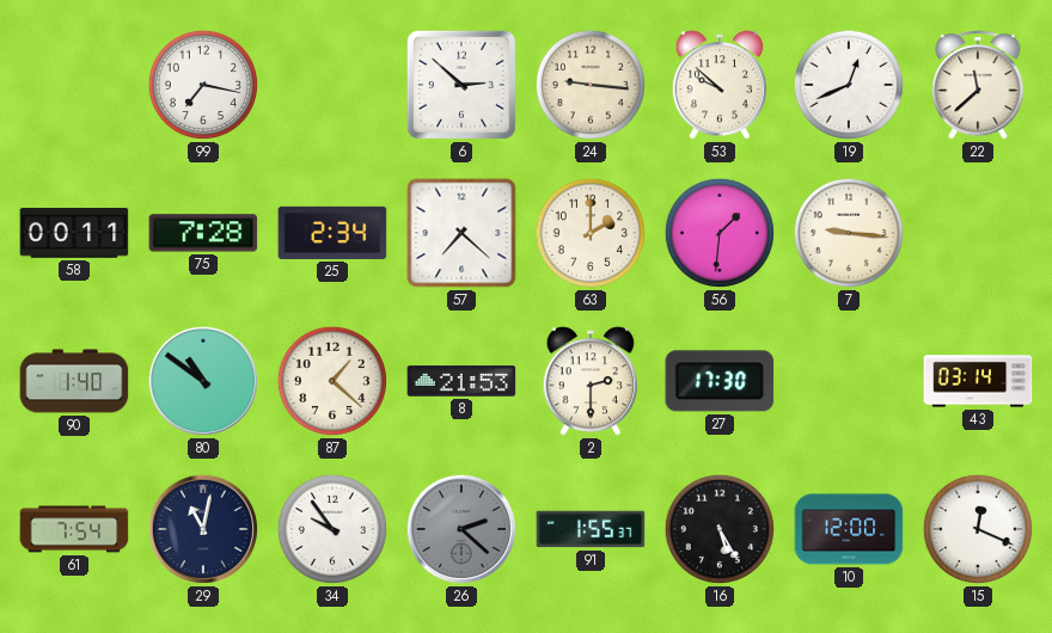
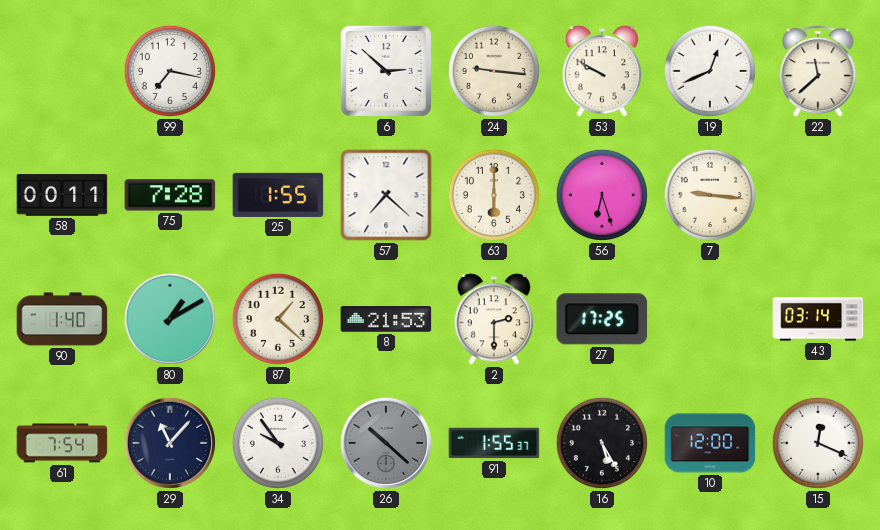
53: 9:52 -> 9:50
25: 2:34 -> 1:55
63: 2:00 -> 6:00
56: 1:31 -> 6:27
80: 10:51 -> 1:10
27: 17:30 -> 17:25
29: 11:02 -> 11:07
26: 2:22 -> 10:22
